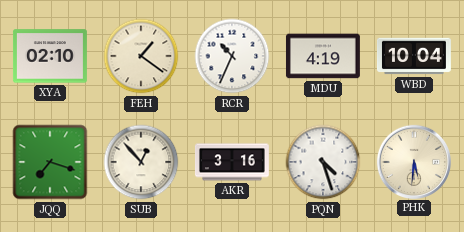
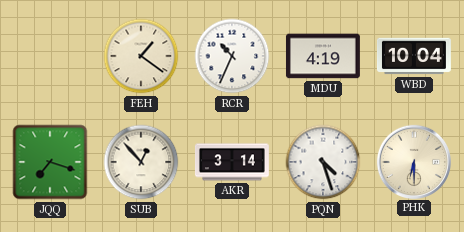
XYA: 02:10 -> none
AKR: 3:16 -> 3:14
PHK: 5:31 -> 6:30
